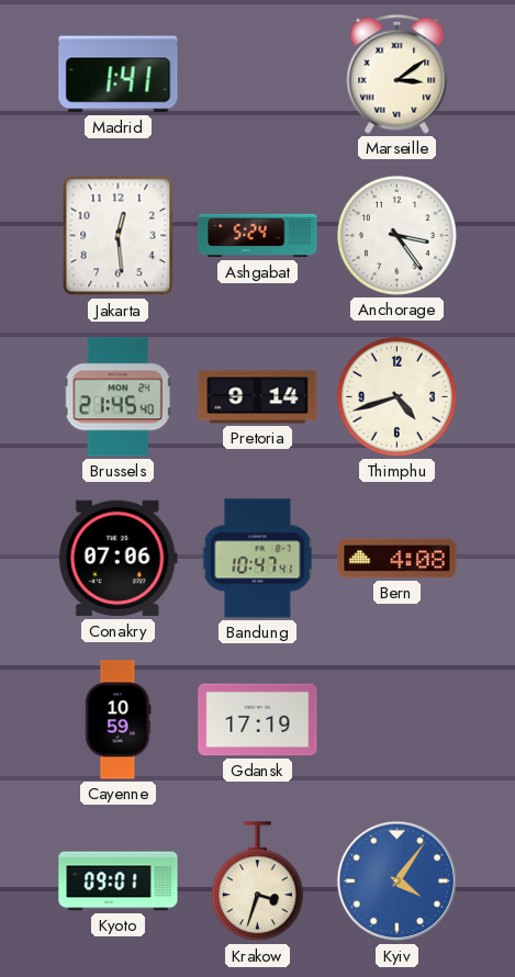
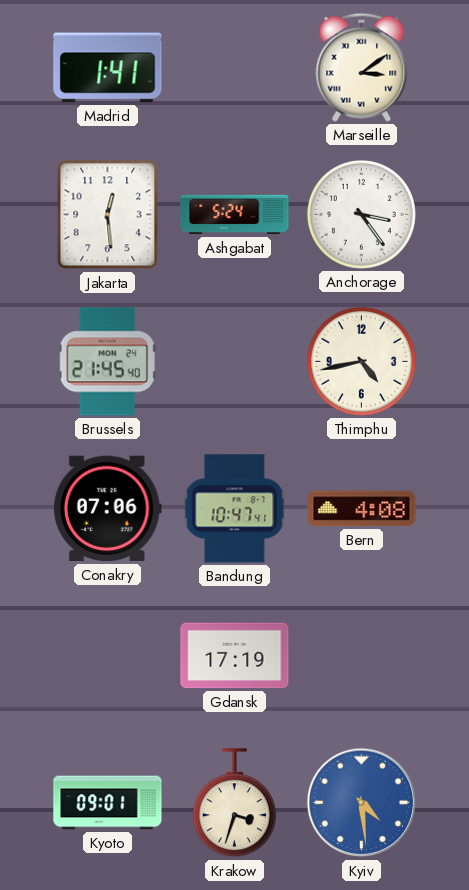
Pretoria: 9:14 -> none
Thimphu: 4:42 -> 4:43
Cayenne: 10:59 -> none
Kyiv: 4:06 -> 4:29
